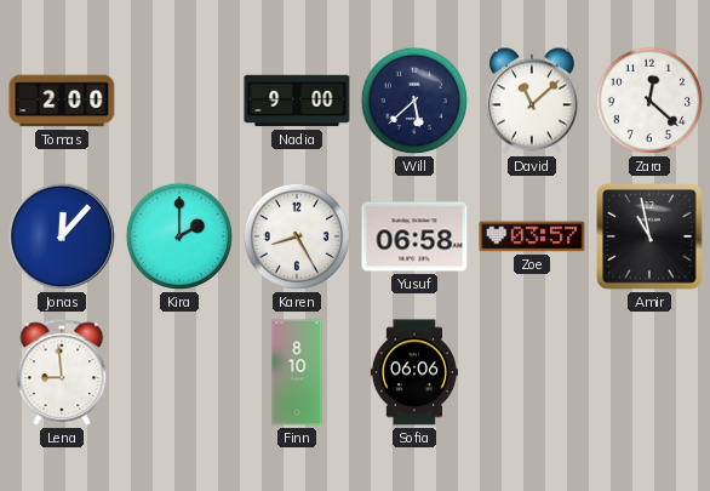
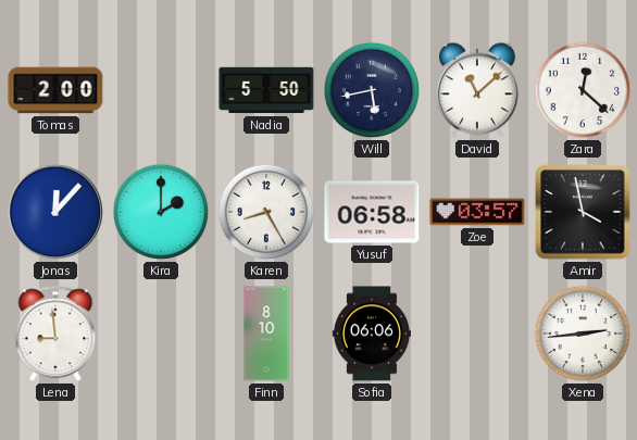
Nadia: 9:00 -> 5:50
Will: 5:38 -> 5:43
Amir: 10:58 -> 3:58
Xena: none -> 2:44
